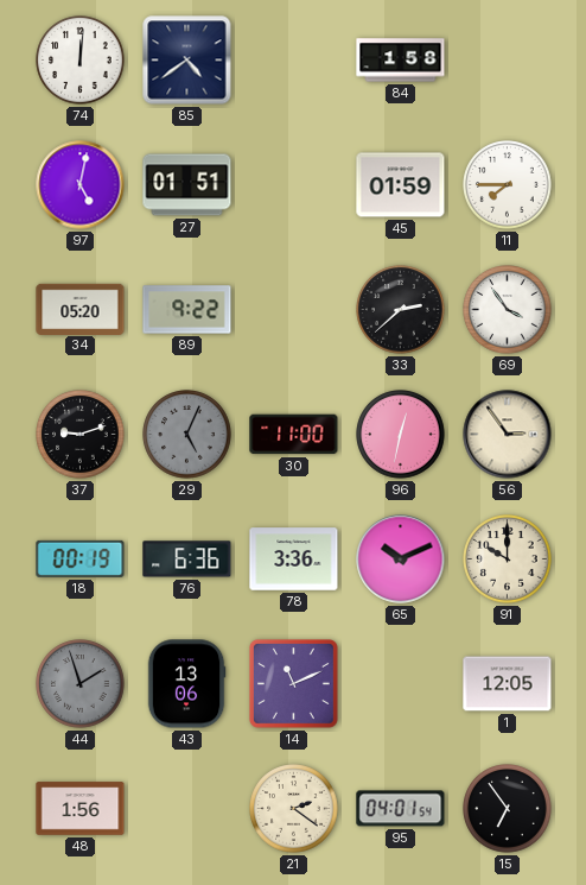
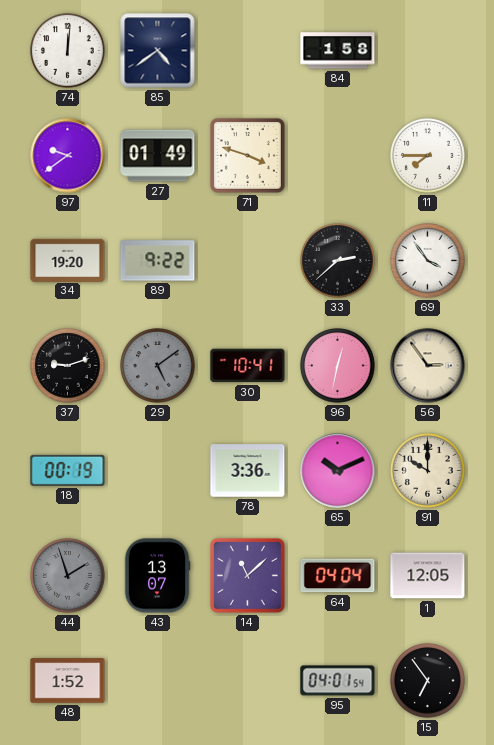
97: 5:02 -> 9:39
27: 01:51 -> 01:49
71: none -> 3:48
45: 01:59 -> none
34: 05:20 -> 19:20
29: 5:04 -> 5:09
30: 11:00 -> 10:41
76: 6:36 -> none
43: 13:06 -> 13:07
14: 11:11 -> 11:08
64: none -> 04:04
48: 1:56 -> 1:52
21: 2:21 -> none
